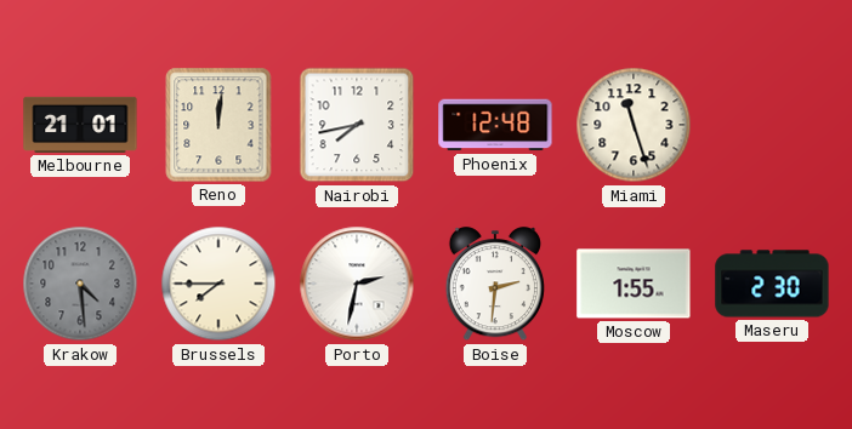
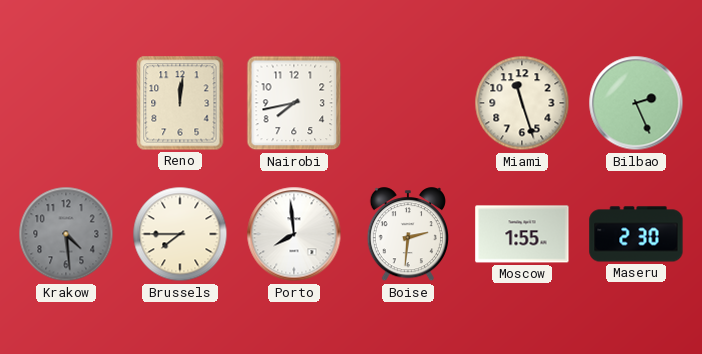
Melbourne: 21:01 -> none
Phoenix: 12:48 -> none
Bilbao: none -> 2:26
Porto: 2:32 -> 7:59
